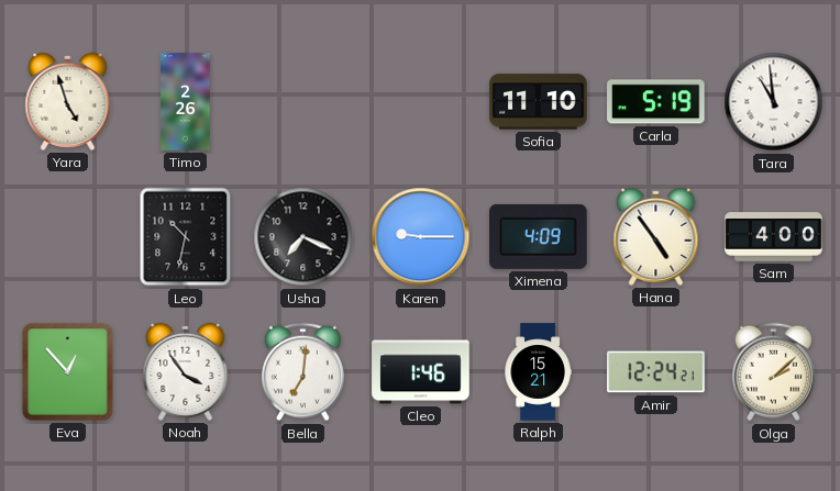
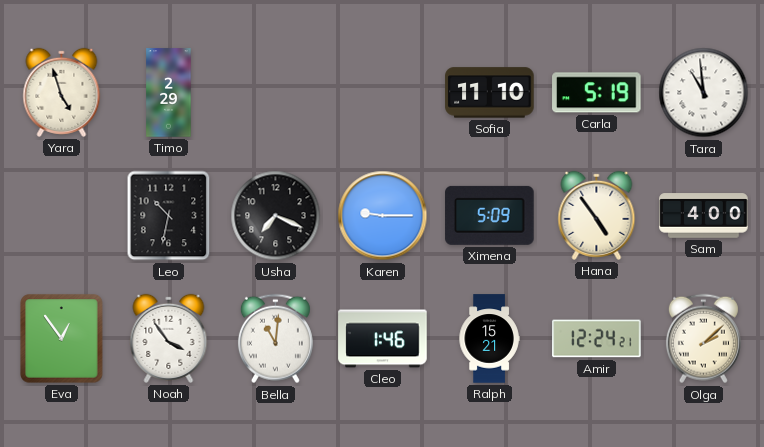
Timo: 2:26 -> 2:29
Ximena: 4:09 -> 5:09
Eva: 12:53 -> 12:54
Bella: 7:01 -> 11:01
